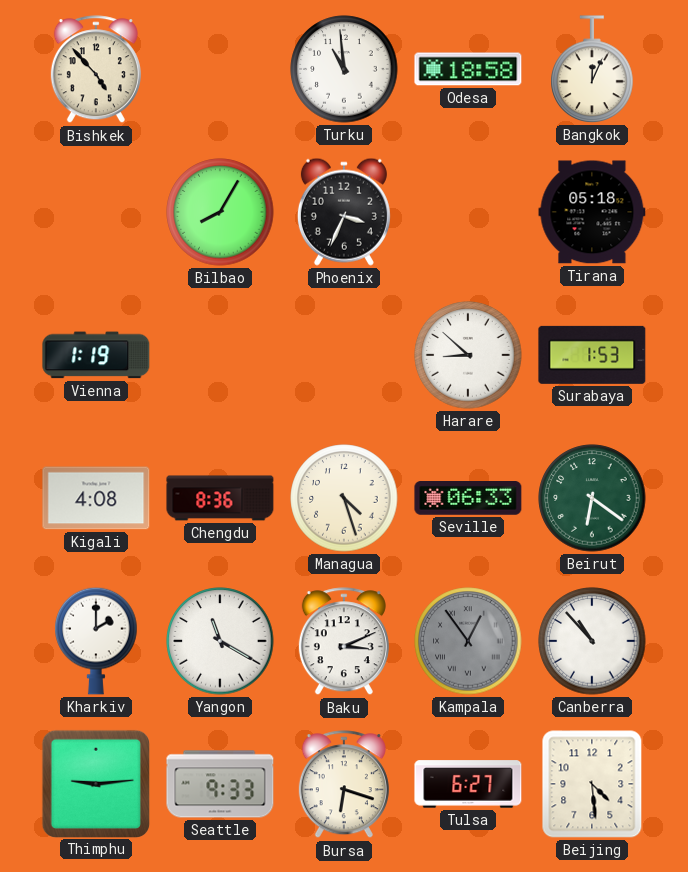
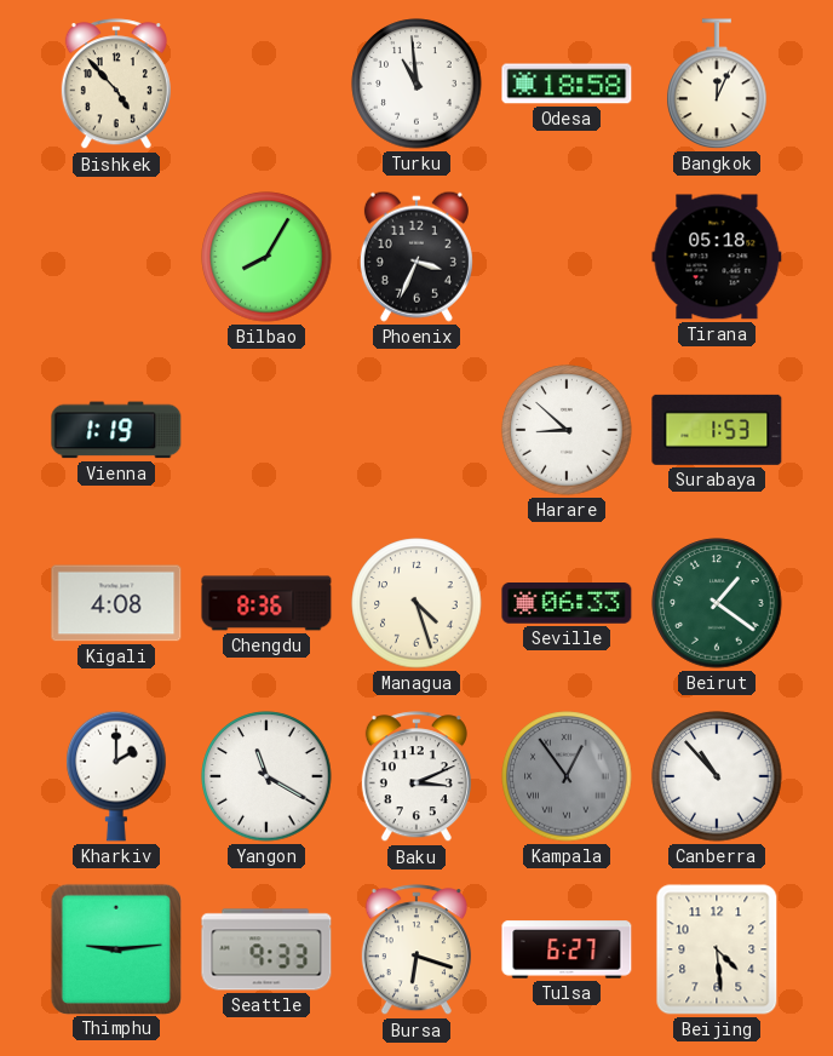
Beirut: 6:21 -> 1:21
